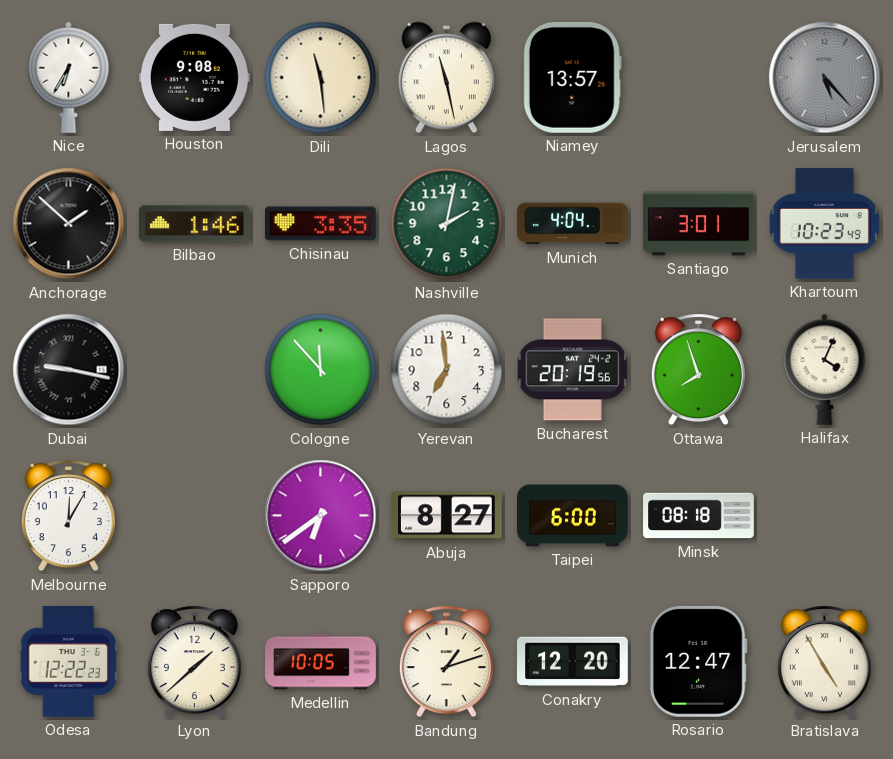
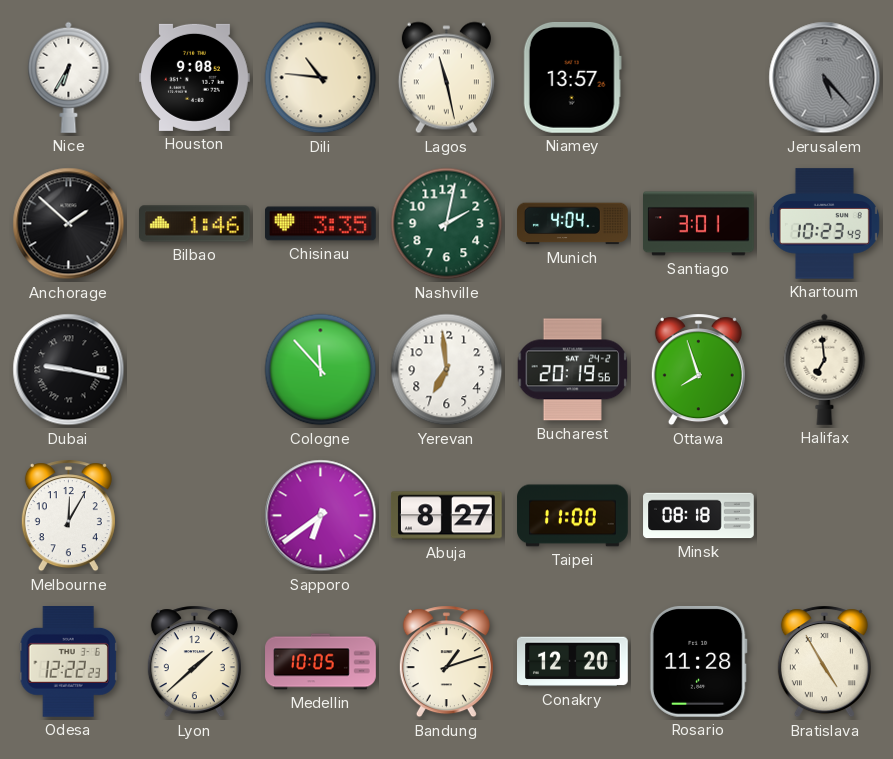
Dili: 11:29 -> 10:46
Halifax: 4:04 -> 6:59
Taipei: 6:00 -> 11:00
Rosario: 12:47 -> 11:28
